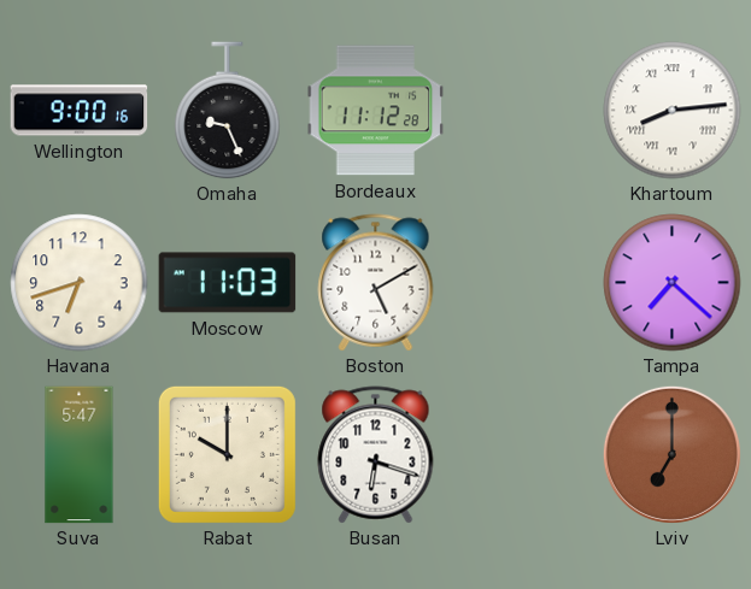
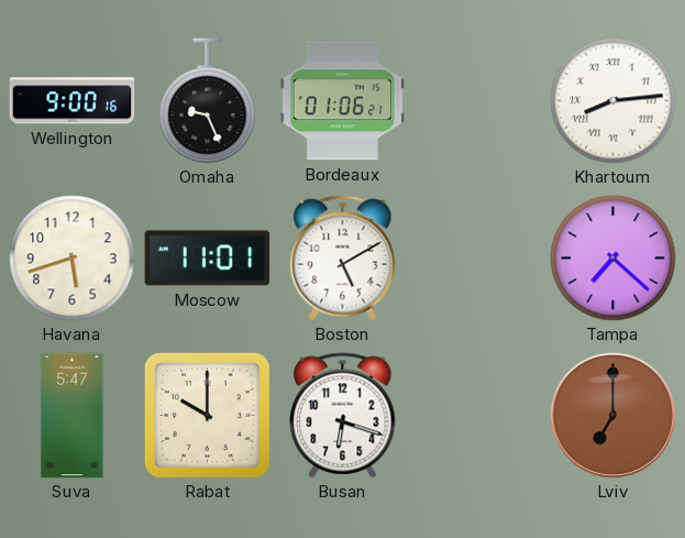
Bordeaux: 11:12 -> 01:06
Havana: 6:42 -> 5:42
Moscow: 11:03 -> 11:01
